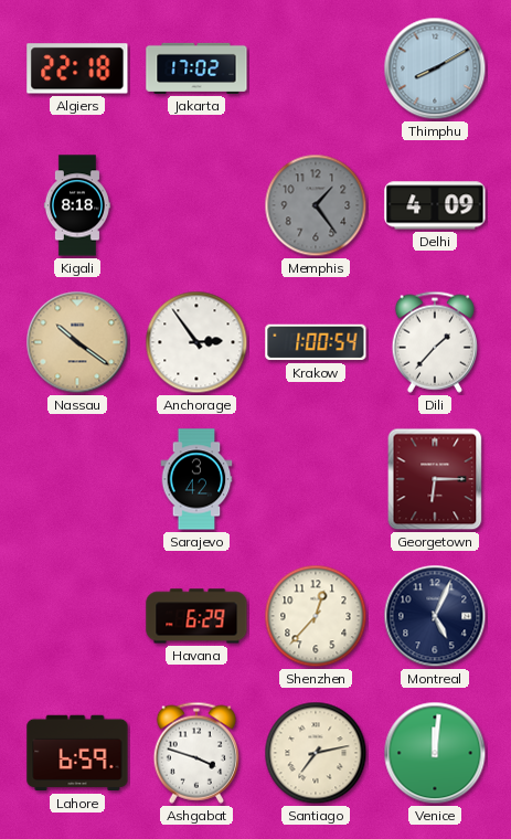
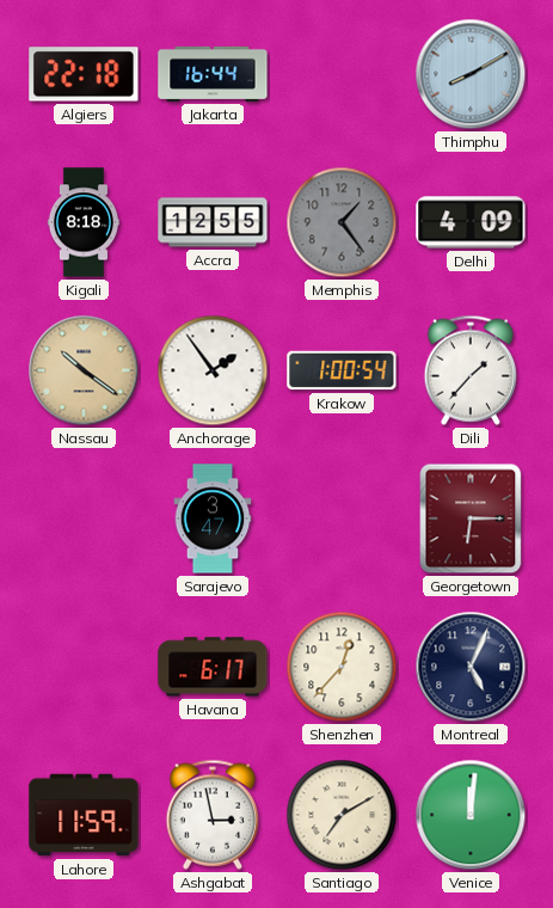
Jakarta: 17:02 -> 16:44
Accra: none -> 12:55
Anchorage: 2:54 -> 1:54
Sarajevo: 3:42 -> 3:47
Havana: 6:29 -> 6:17
Lahore: 6:59 -> 11:59
Ashgabat: 3:48 -> 2:58
Santiago: 7:13 -> 7:10
